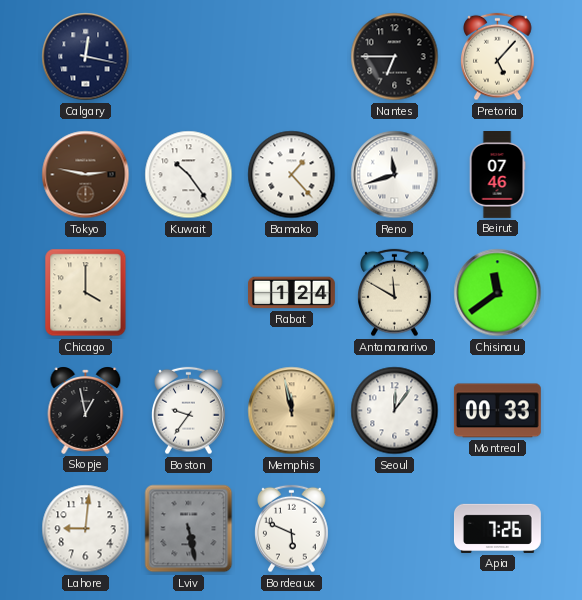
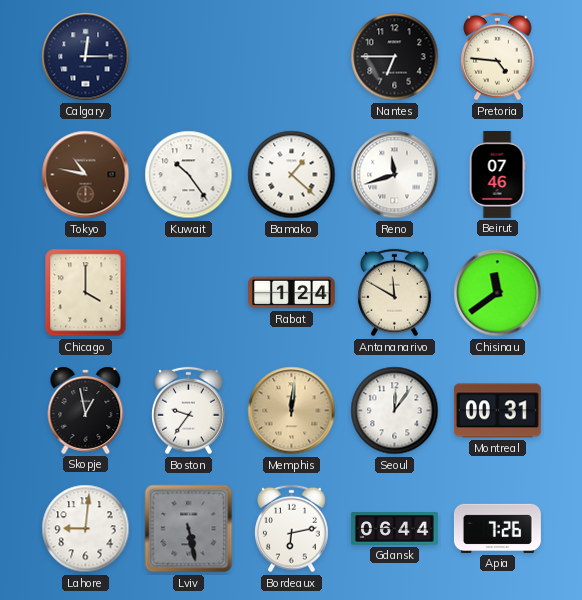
Calgary: 12:17 -> 12:15
Pretoria: 5:07 -> 4:46
Tokyo: 2:47 -> 10:47
Bamako: 1:23 -> 1:22
Memphis: 11:58 -> 12:01
Montreal: 00:33 -> 00:31
Bordeaux: 5:49 -> 6:13
Gdansk: none -> 06:44
